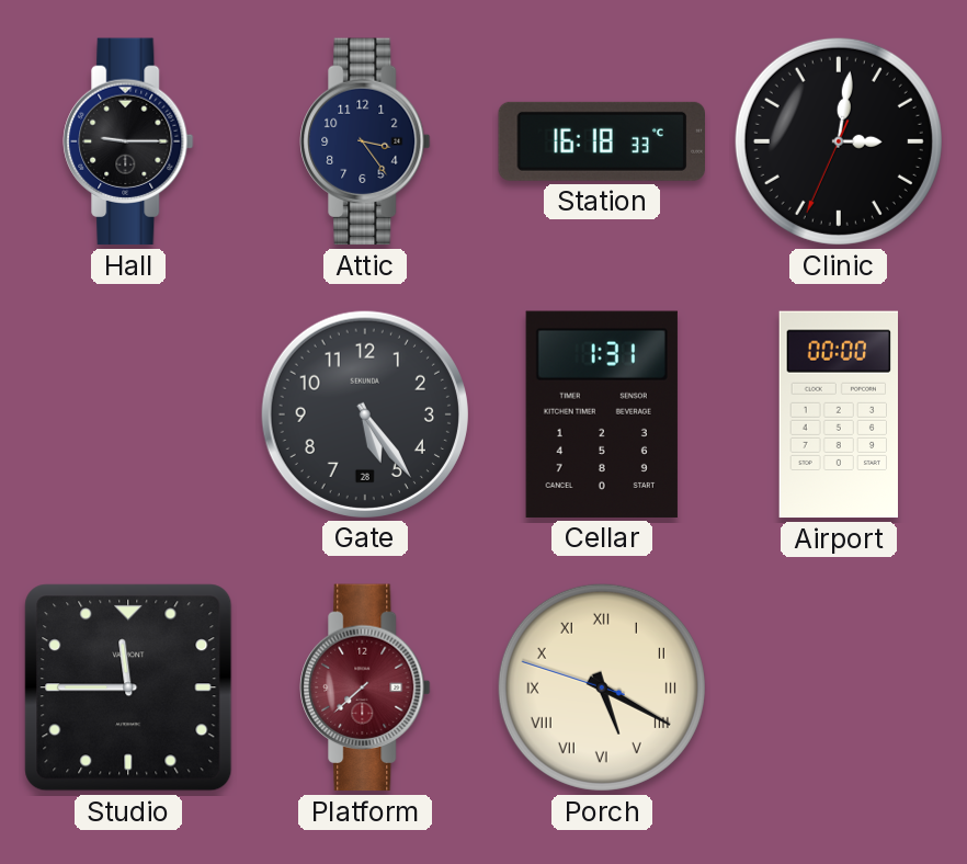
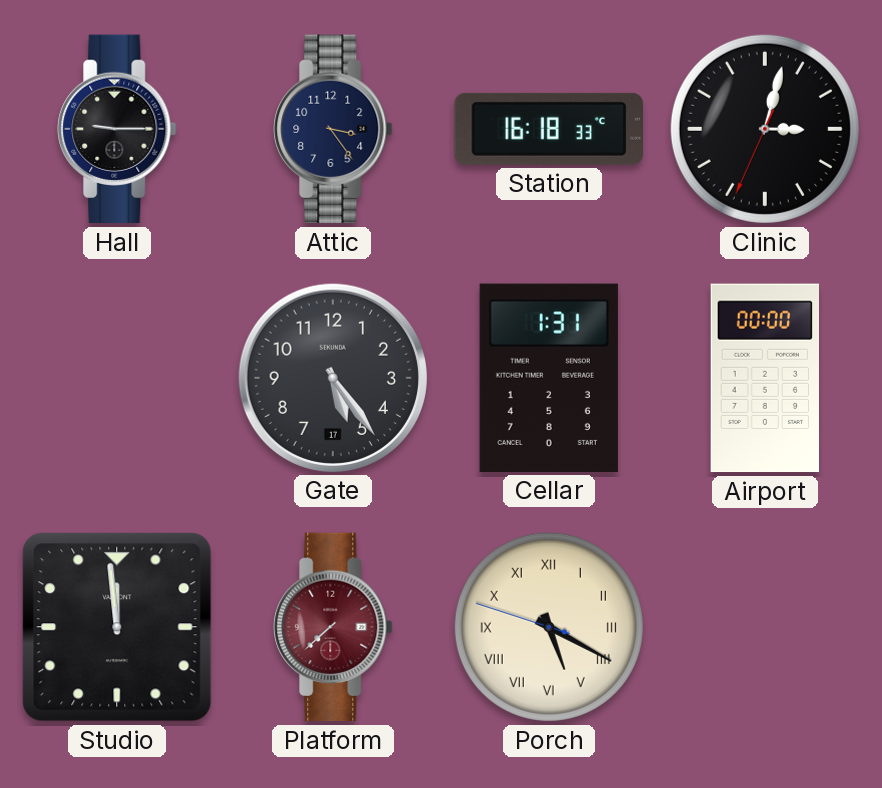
Clinic: 3:01 -> 3:02
Gate date: 28 -> 17
Studio: 11:45 -> 11:59
